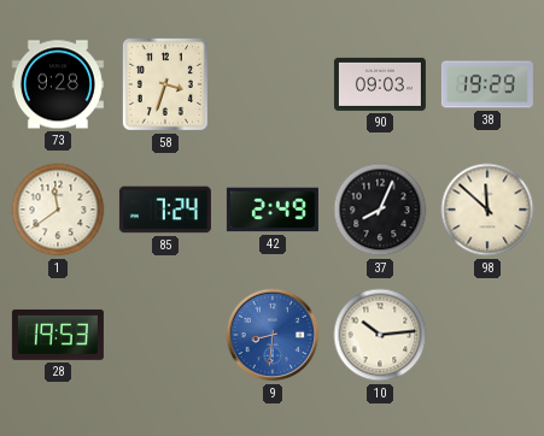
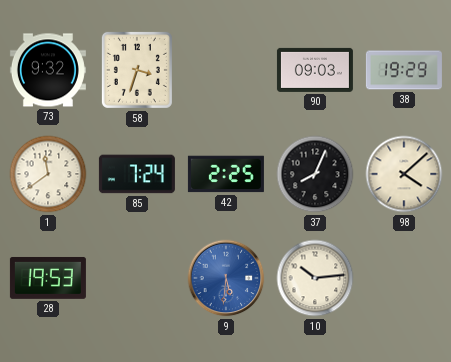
73: 9:28 -> 9:32
42: 2:49 -> 2:25
98: 11:52 -> 4:08
9: 8:31 -> 5:31
